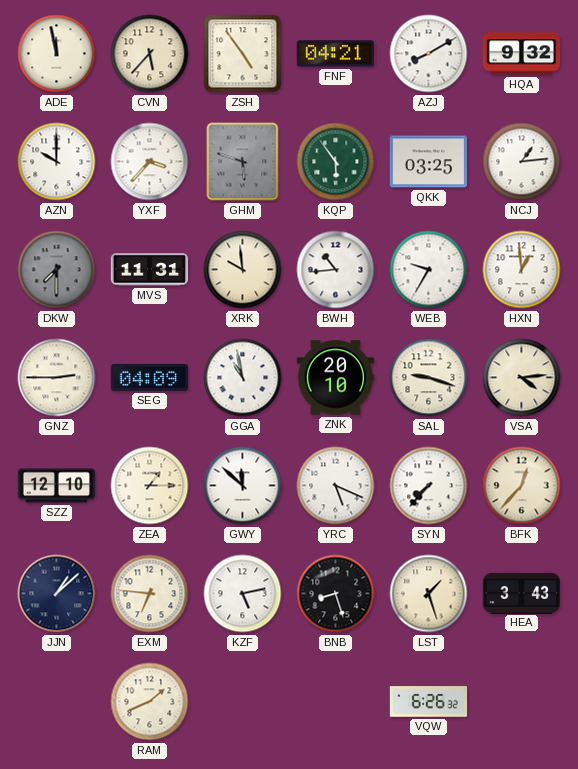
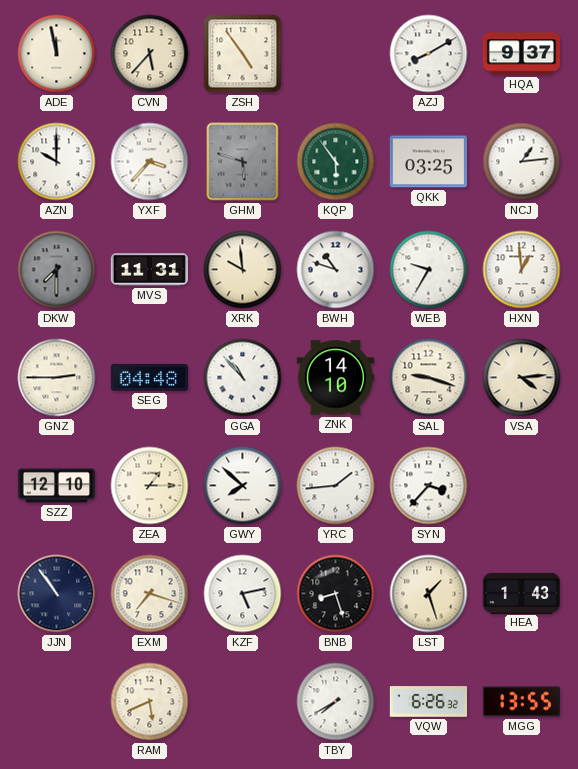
FNF: 04:21 -> none
HQA: 9:32 -> 9:37
BWH: 10:44 -> 10:48
SEG: 04:09 -> 04:48
GGA: 10:58 -> 10:53
ZNK: 20:10 -> 14:10
GWY: 11:52 -> 7:52
YRC: 5:19 -> 1:44
SYN: 7:37 -> 3:37
BFK: 12:37 -> none
JJN: 1:08 -> 10:54
EXM: 6:46 -> 7:18
HEA: 3:43 -> 1:43
RAM: 1:41 -> 5:41
TBY: none -> 7:40
MGG: none -> 13:55
